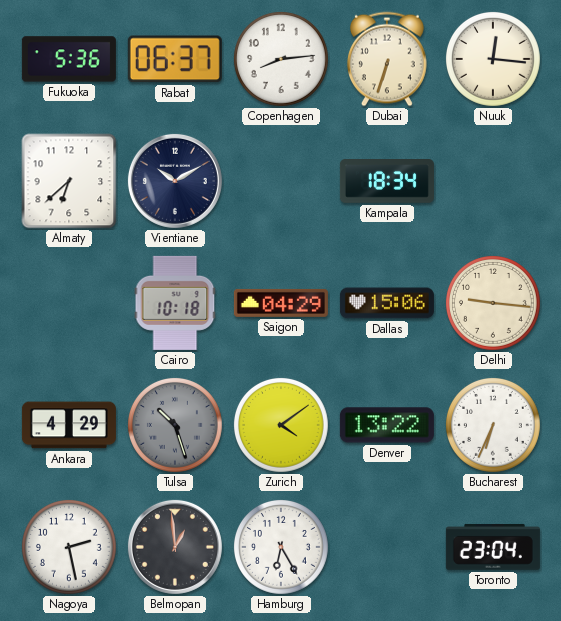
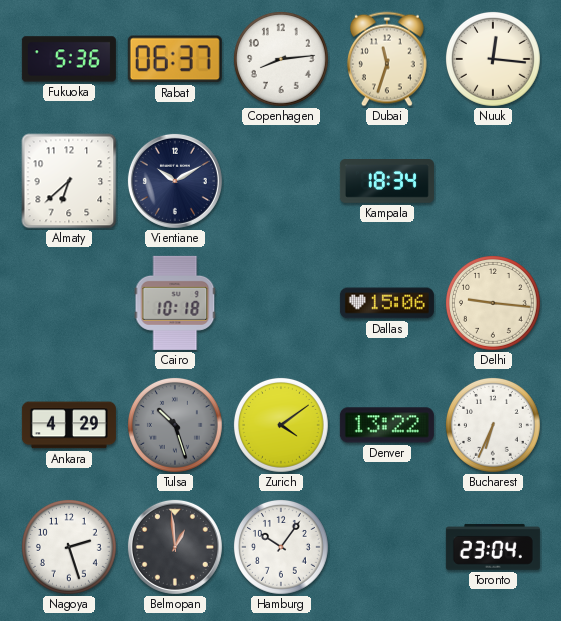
Dubai: 6:33 -> 11:33
Saigon: 04:29 -> none
Nagoya: 2:28 -> 2:27
Hamburg: 6:25 -> 10:06
